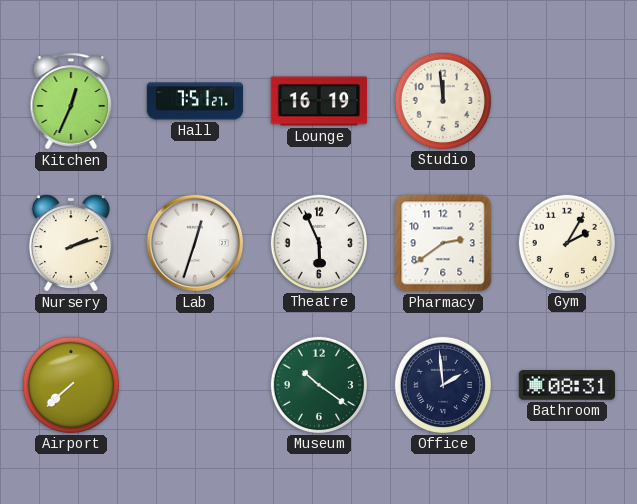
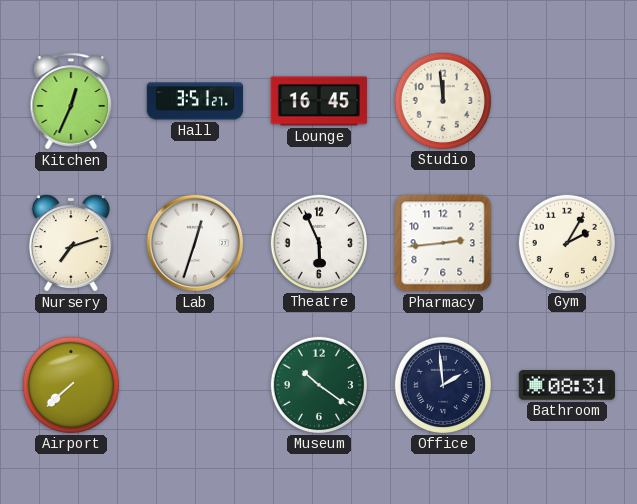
Hall: 7:51 -> 3:51
Lounge: 16:19 -> 16:45
Nursery: 2:12 -> 7:12
Pharmacy: 2:39 -> 2:44
